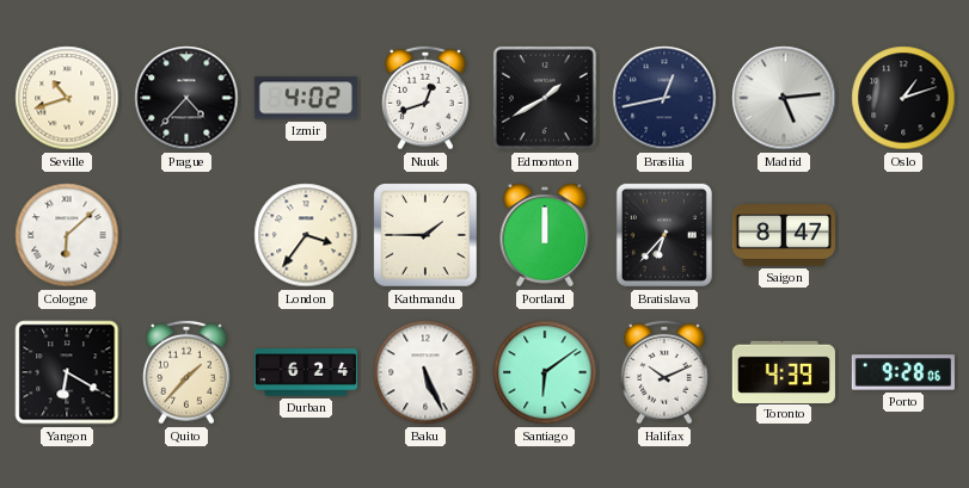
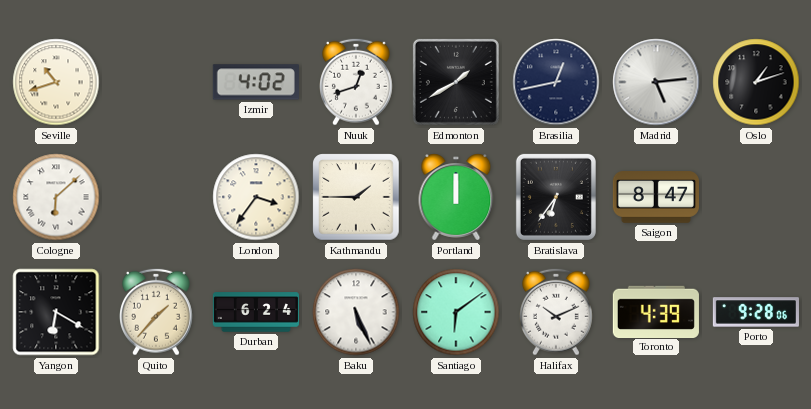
Prague: 4:37 -> none
Bratislava: 6:37 -> 6:36
